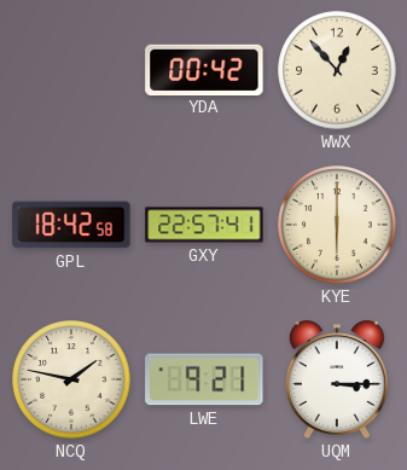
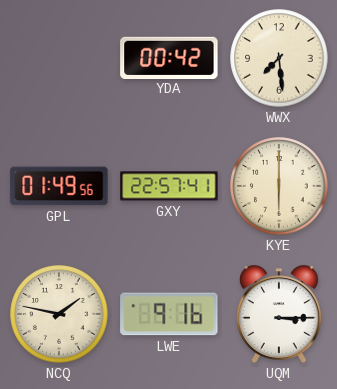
WWX: 12:53 -> 7:29
GPL: 18:42 -> 01:49
LWE: 9:21 -> 9:16
